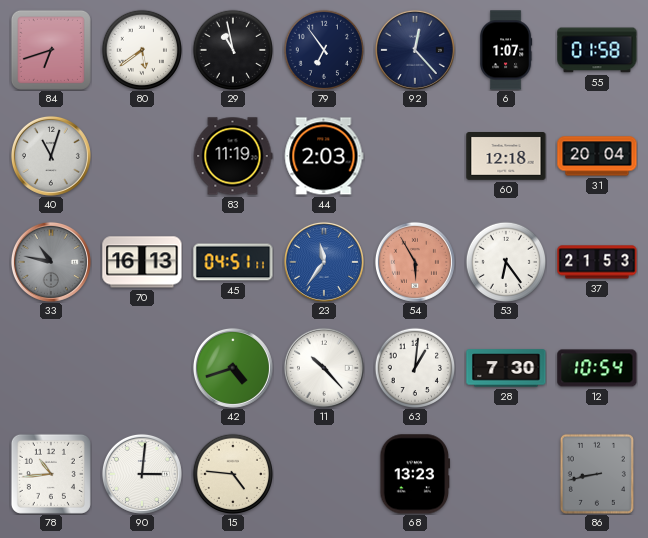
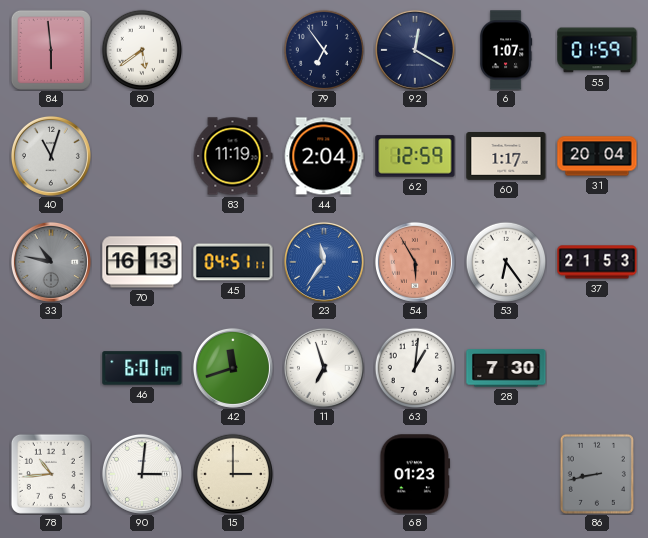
84: 6:42 -> 5:59
29: 10:58 -> none
92: 12:23 -> 12:20
55: 01:58 -> 01:59
44: 2:03 -> 2:04
62: none -> 12:59
60: 12:18 -> 1:17
46: none -> 6:01
42: 4:42 -> 11:42
11: 10:23 -> 6:57
12: 10:54 -> none
15: 4:46 -> 3:00
68: 13:23 -> 01:23
